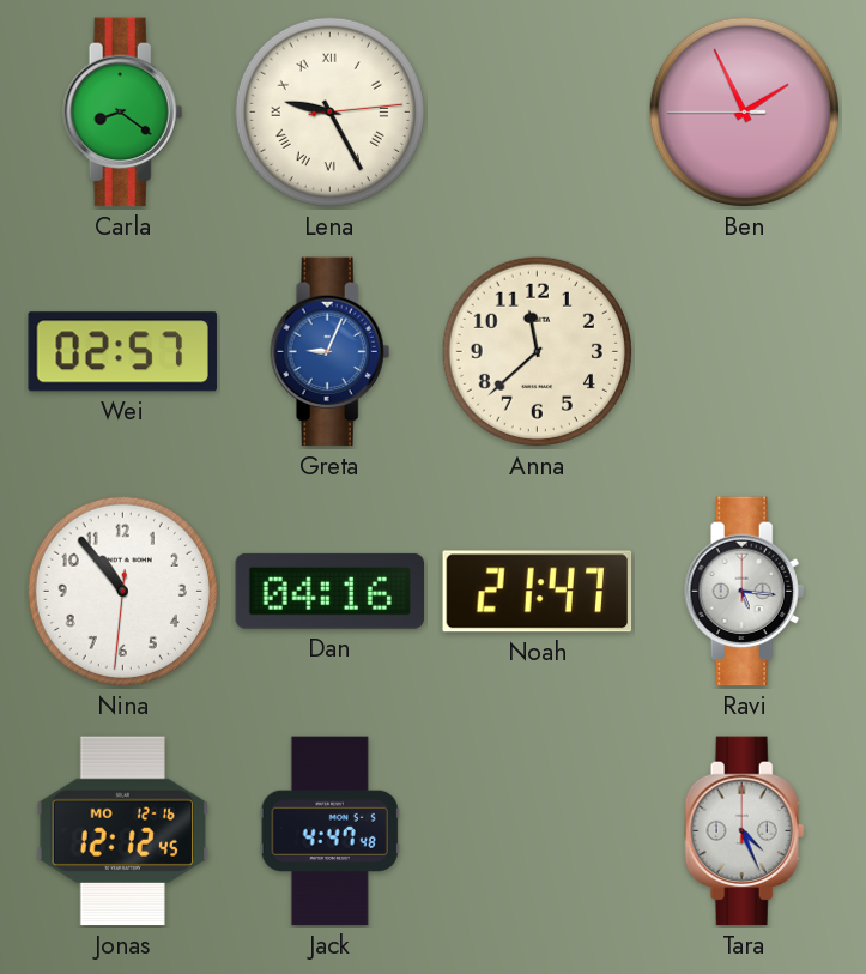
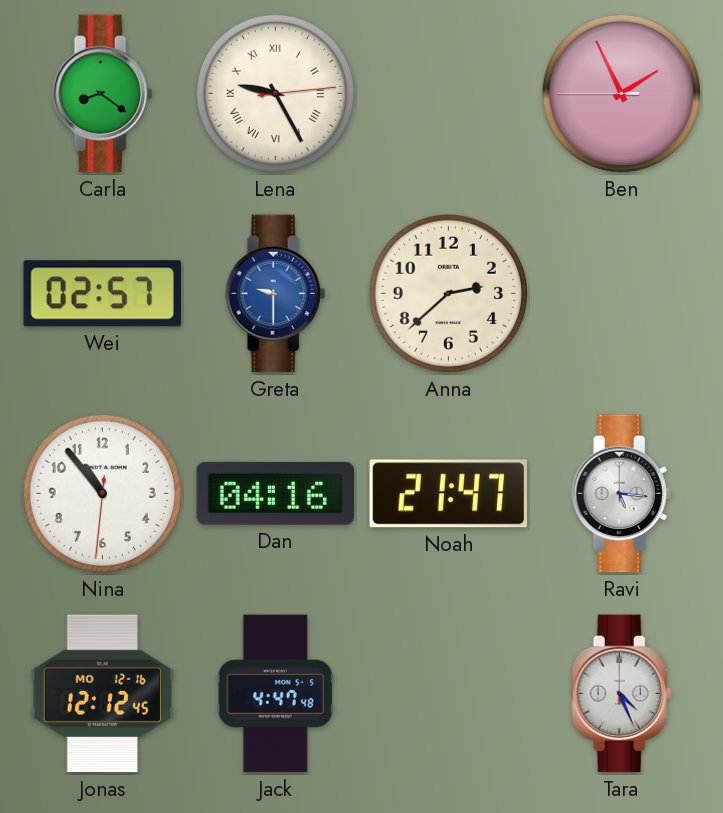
Greta: 9:04 -> 9:30
Anna: 11:38 -> 2:38
